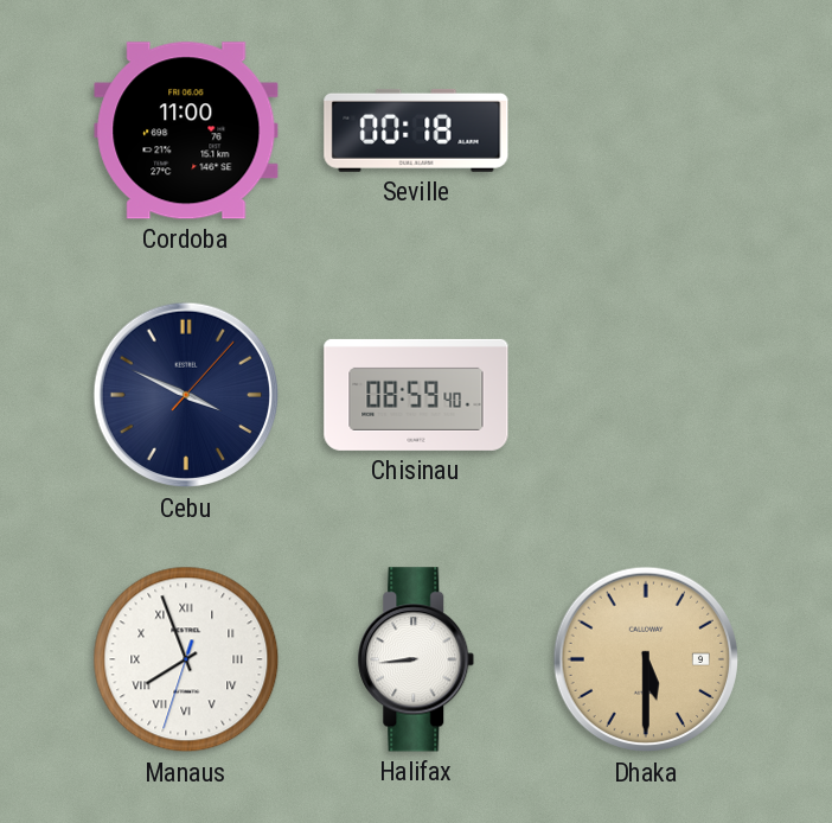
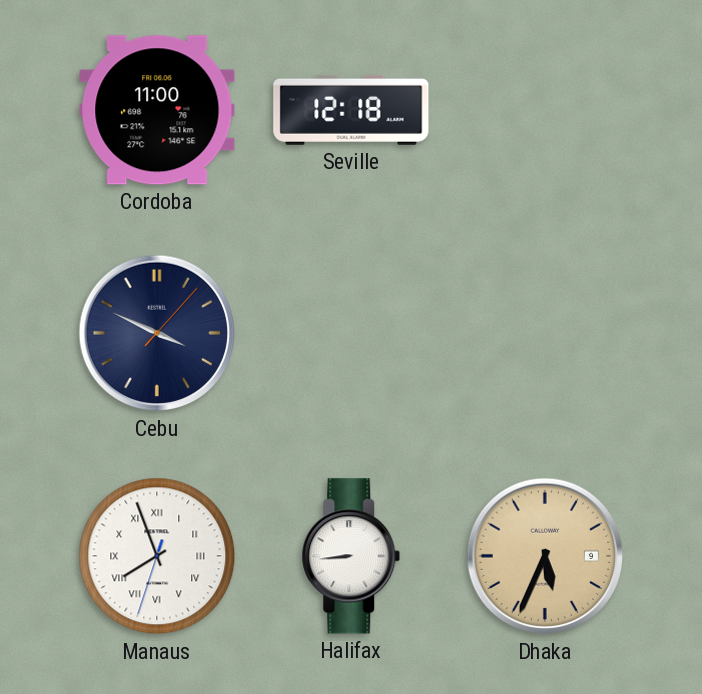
Seville: 00:18 -> 12:18
Chisinau: 08:59 -> none
Dhaka: 5:30 -> 5:34
